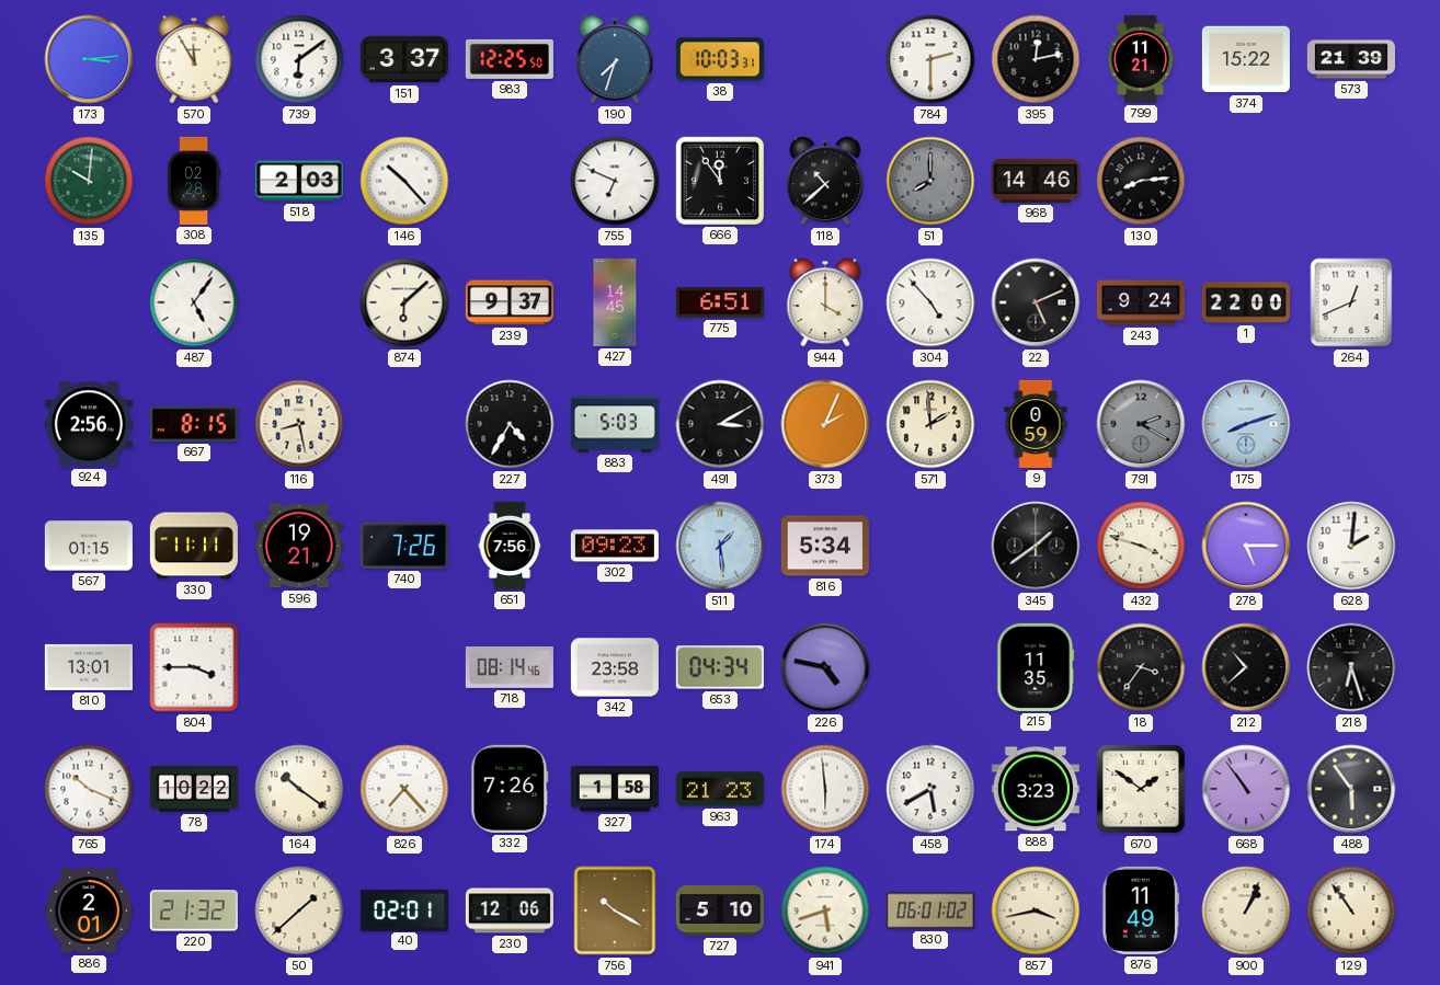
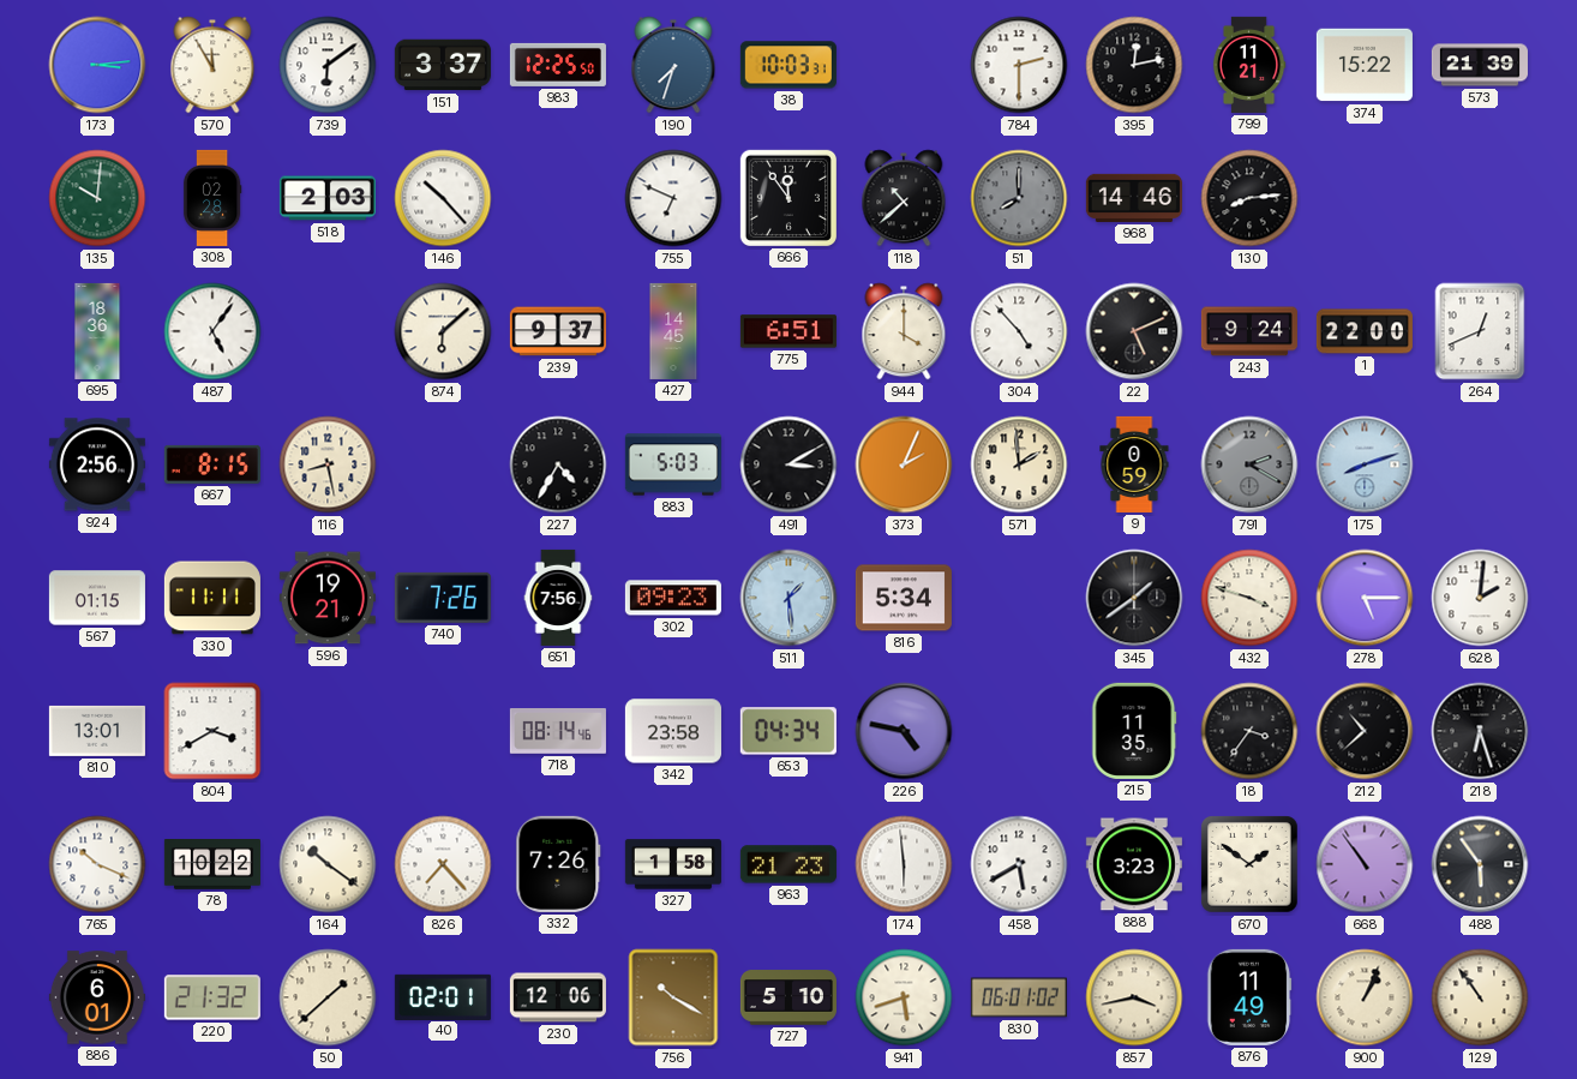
695: none -> 18:36
804: 3:45 -> 3:40
886: 2:01 -> 6:01
